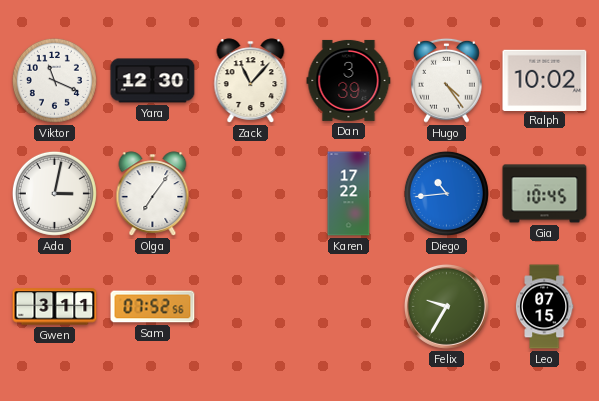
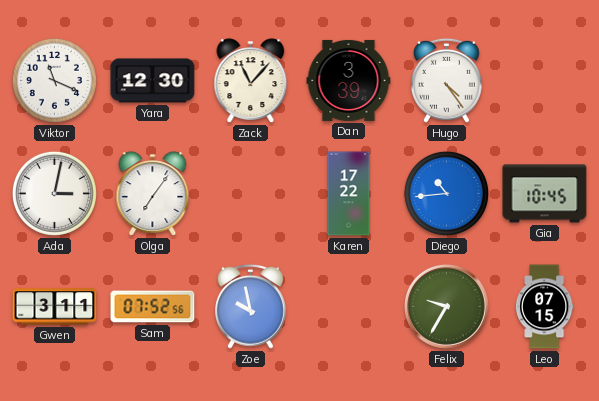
Ralph: 10:02 -> none
Zoe: none -> 9:58
